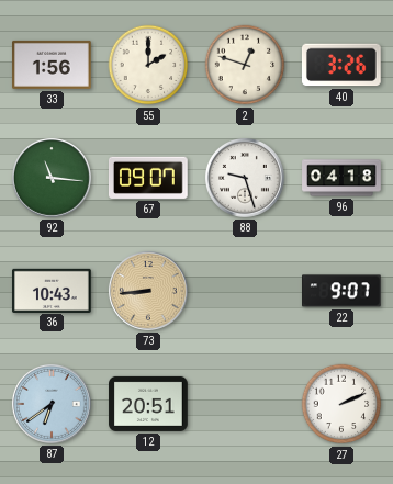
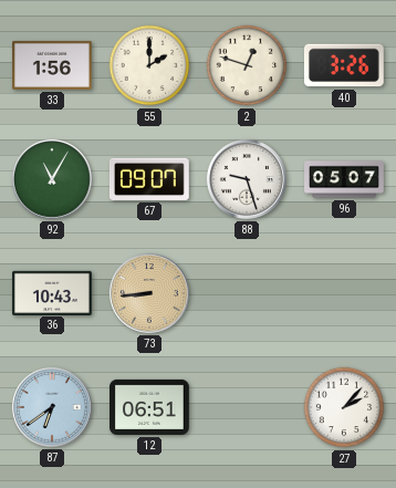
92: 11:16 -> 11:05
96: 04:18 -> 05:07
22: 9:07 -> none
12: 20:51 -> 06:51
27: 2:11 -> 2:07
